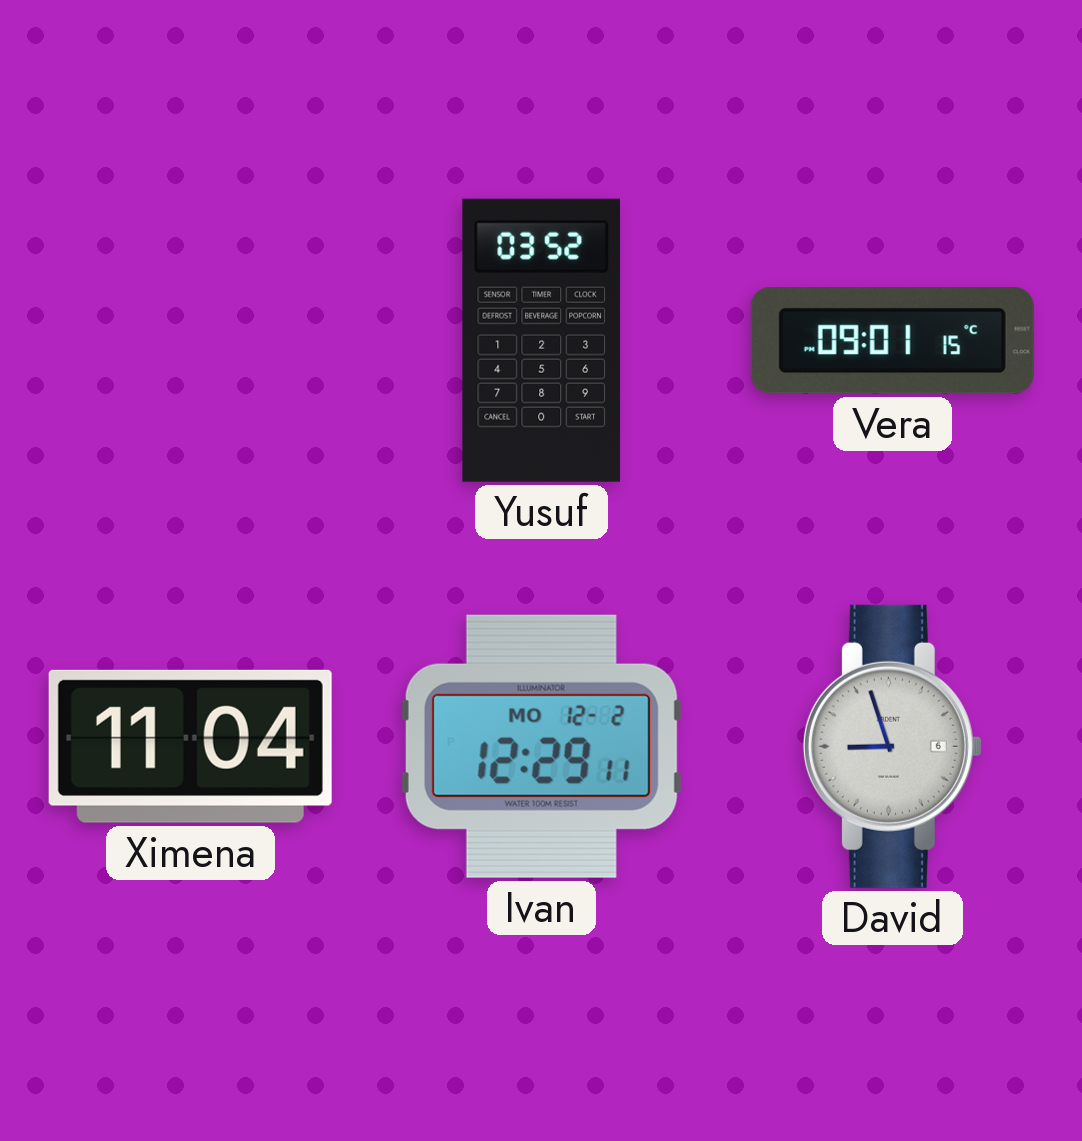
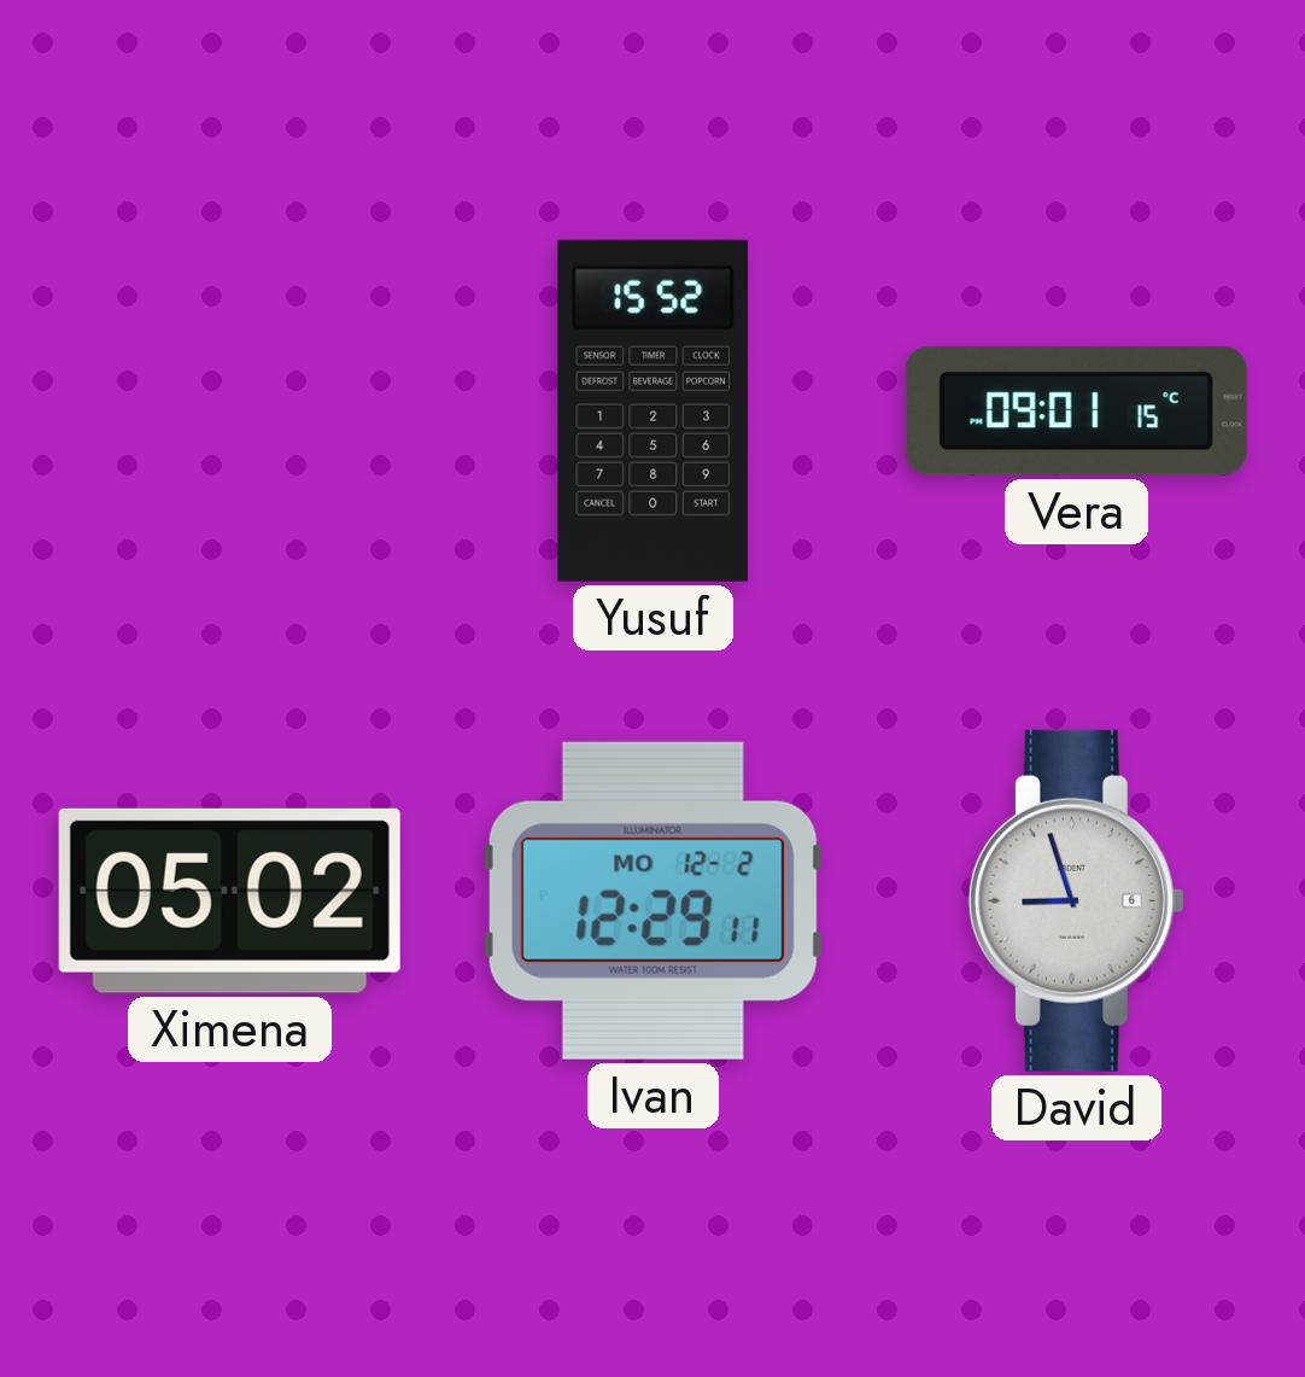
Yusuf: 03:52 -> 15:52
Ximena: 11:04 -> 05:02
